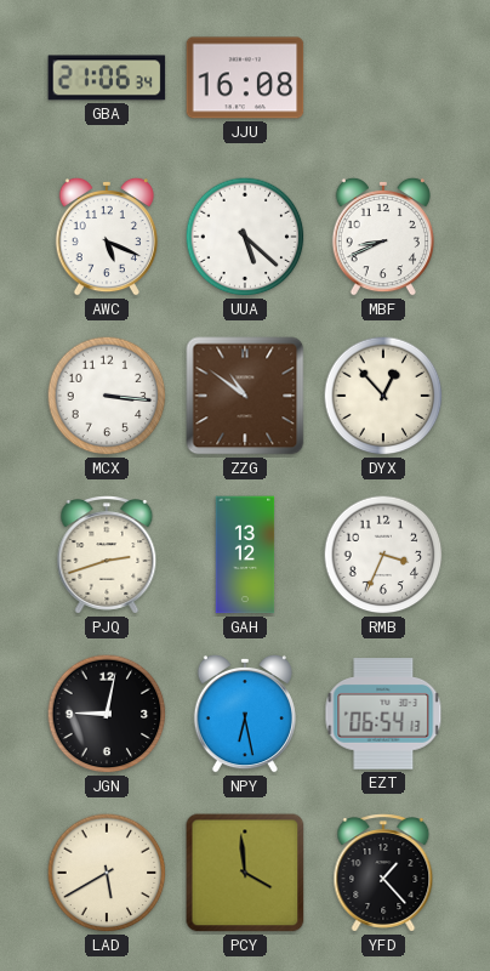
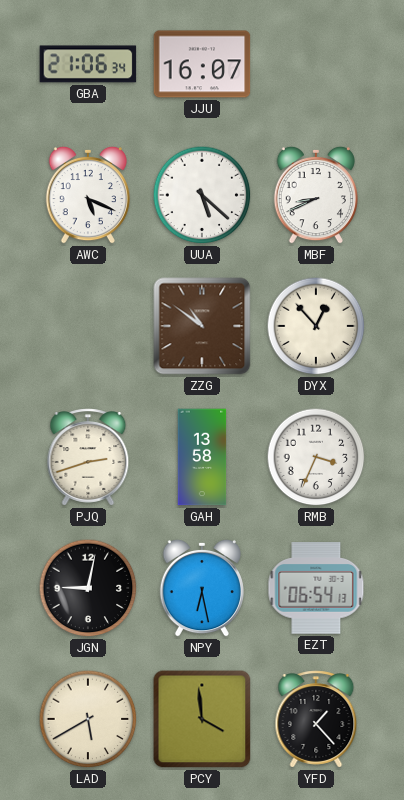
JJU: 16:08 -> 16:07
MCX: 3:16 -> none
GAH: 13:12 -> 13:58
